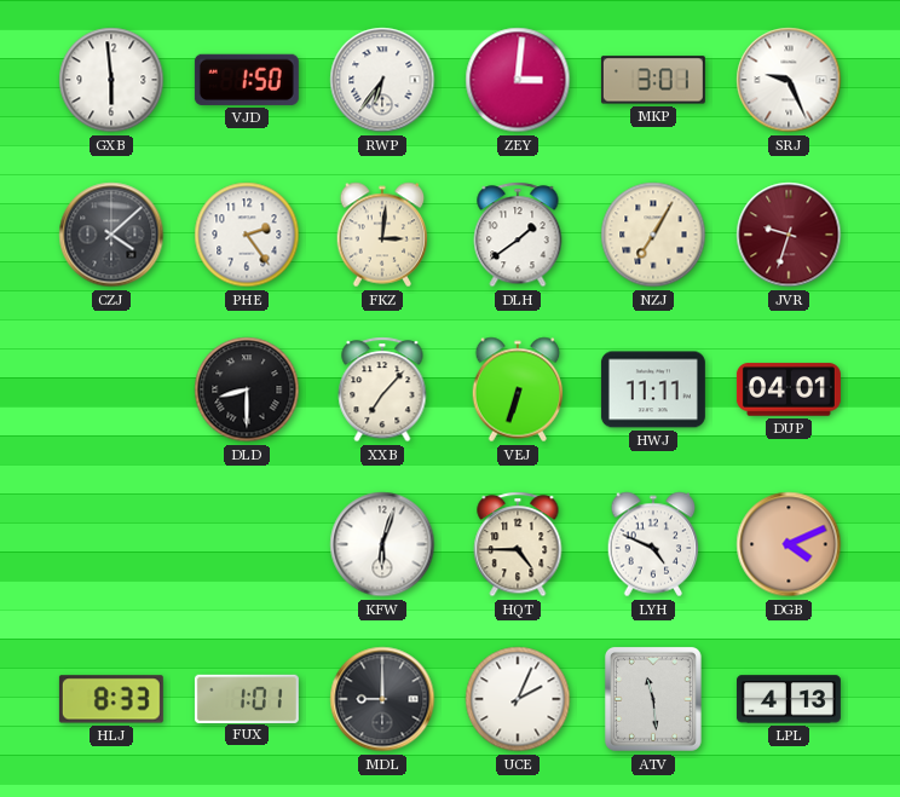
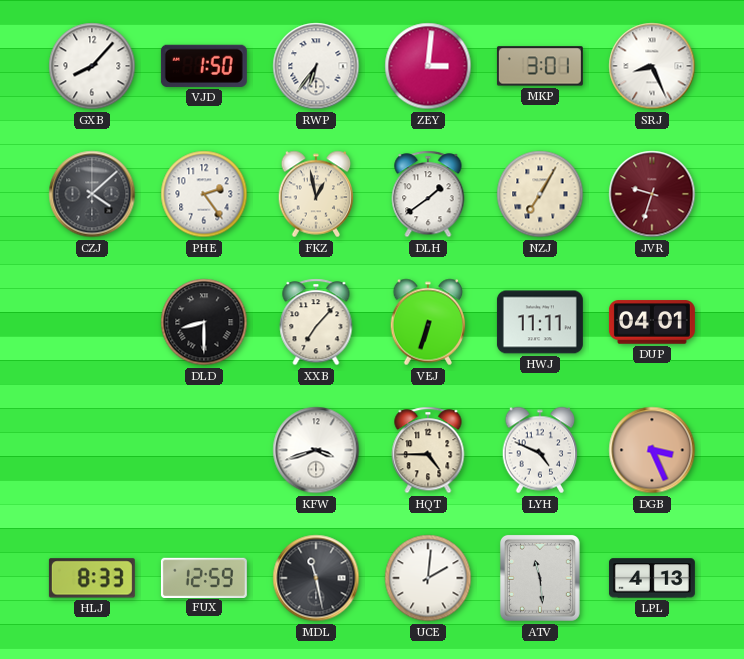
GXB: 5:59 -> 8:07
SRJ: 9:26 -> 8:26
FKZ: 3:01 -> 12:58
KFW: 6:03 -> 3:42
DGB: 4:11 -> 3:26
FUX: 1:01 -> 12:59
MDL: 9:00 -> 11:28
UCE: 2:04 -> 2:01
